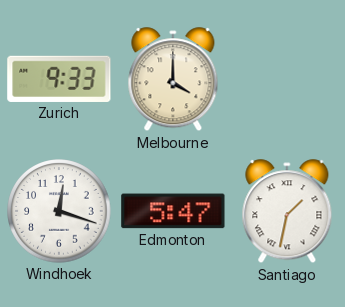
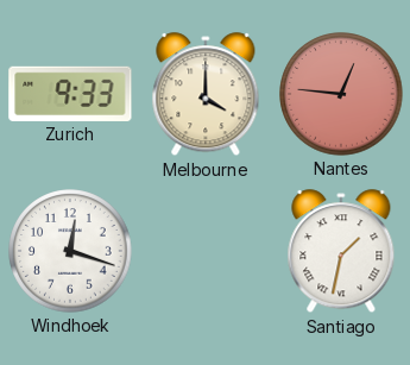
Nantes: none -> 12:46
Edmonton: 5:47 -> none
